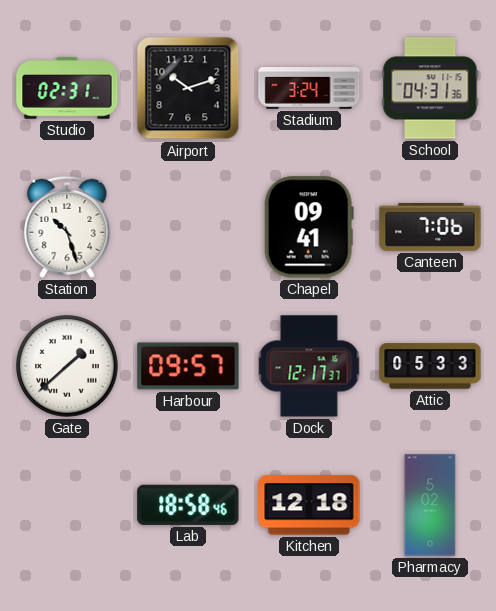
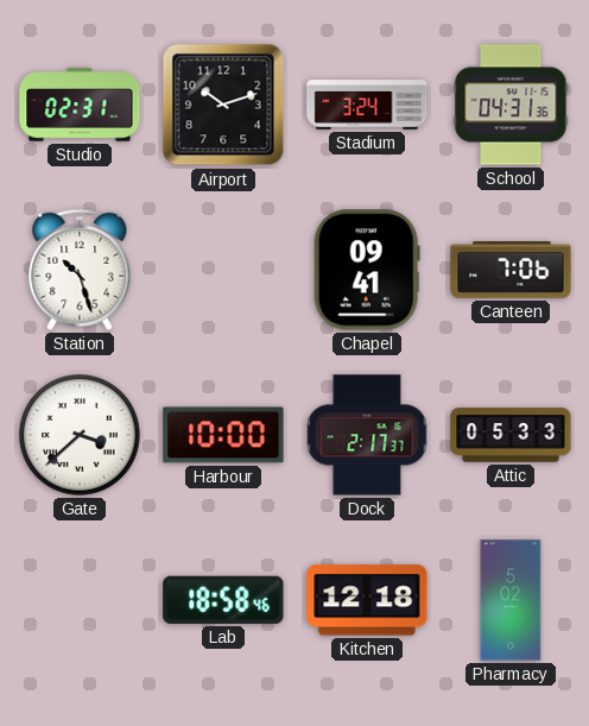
Gate: 1:38 -> 3:38
Harbour: 09:57 -> 10:00
Dock: 12:17 -> 2:17
